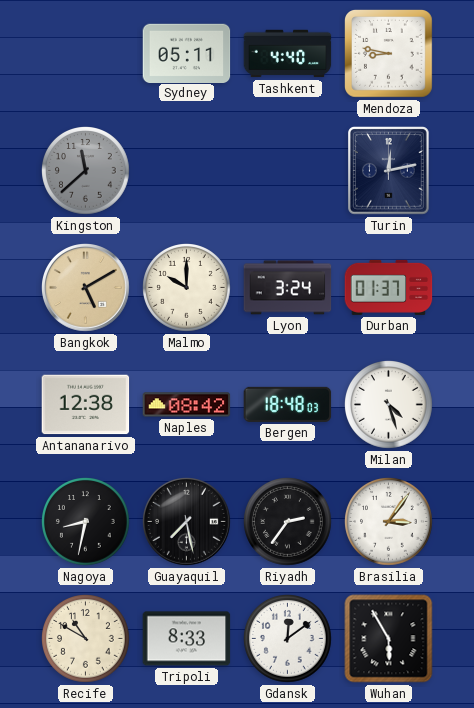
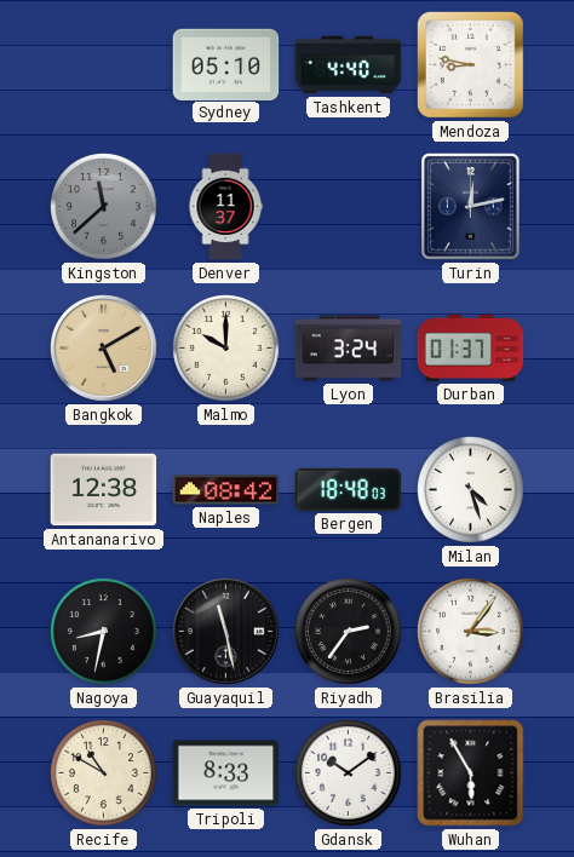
Sydney: 05:11 -> 05:10
Denver: none -> 11:37
Guayaquil: 7:28 -> 11:28
Gdansk: 12:09 -> 10:09
